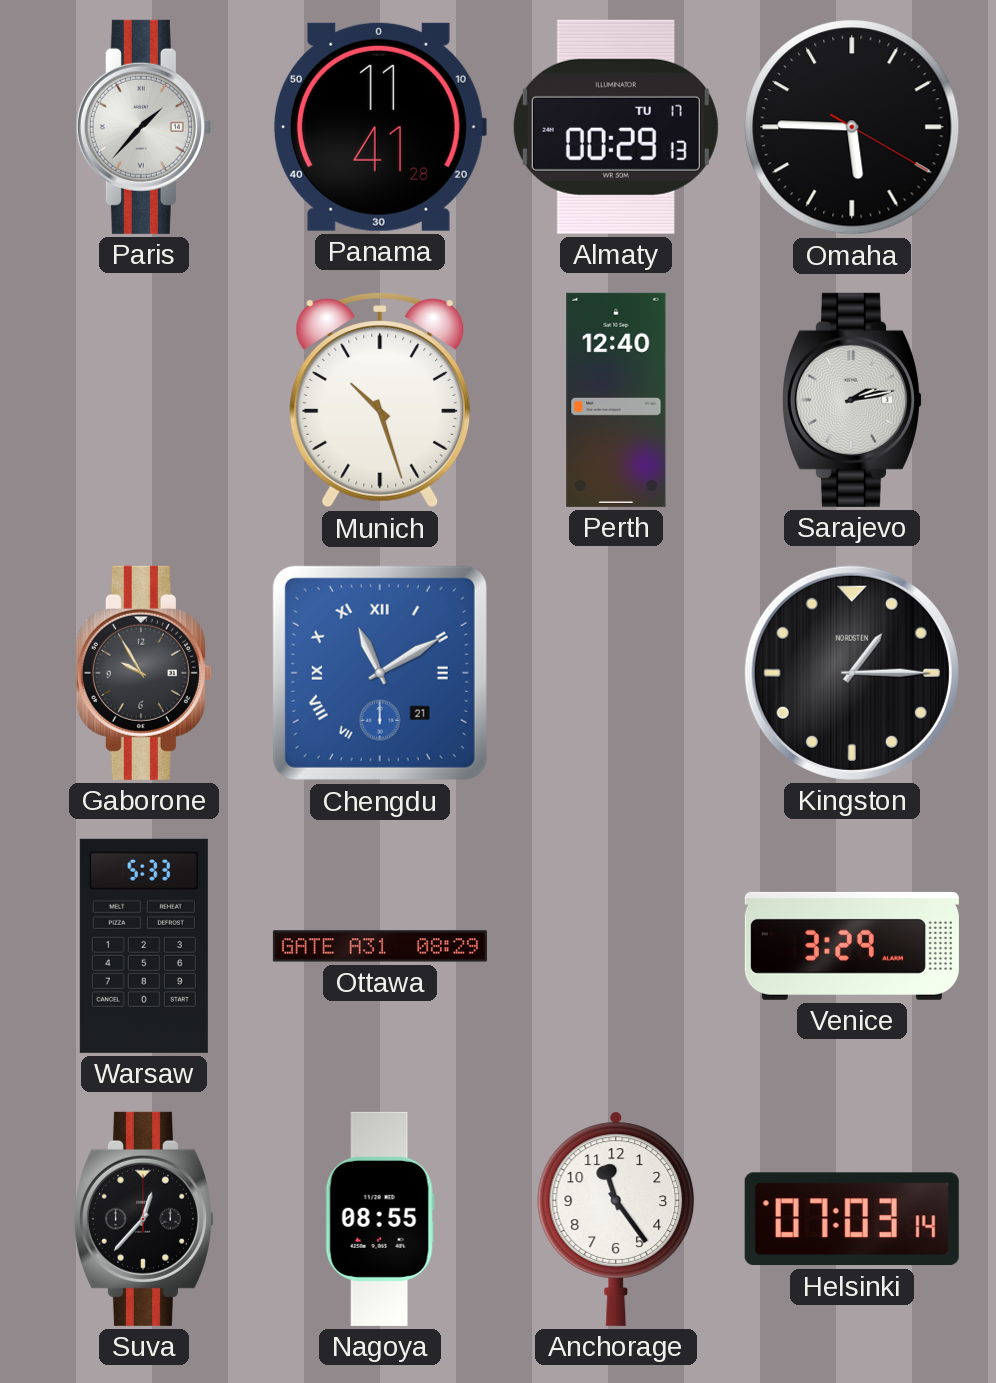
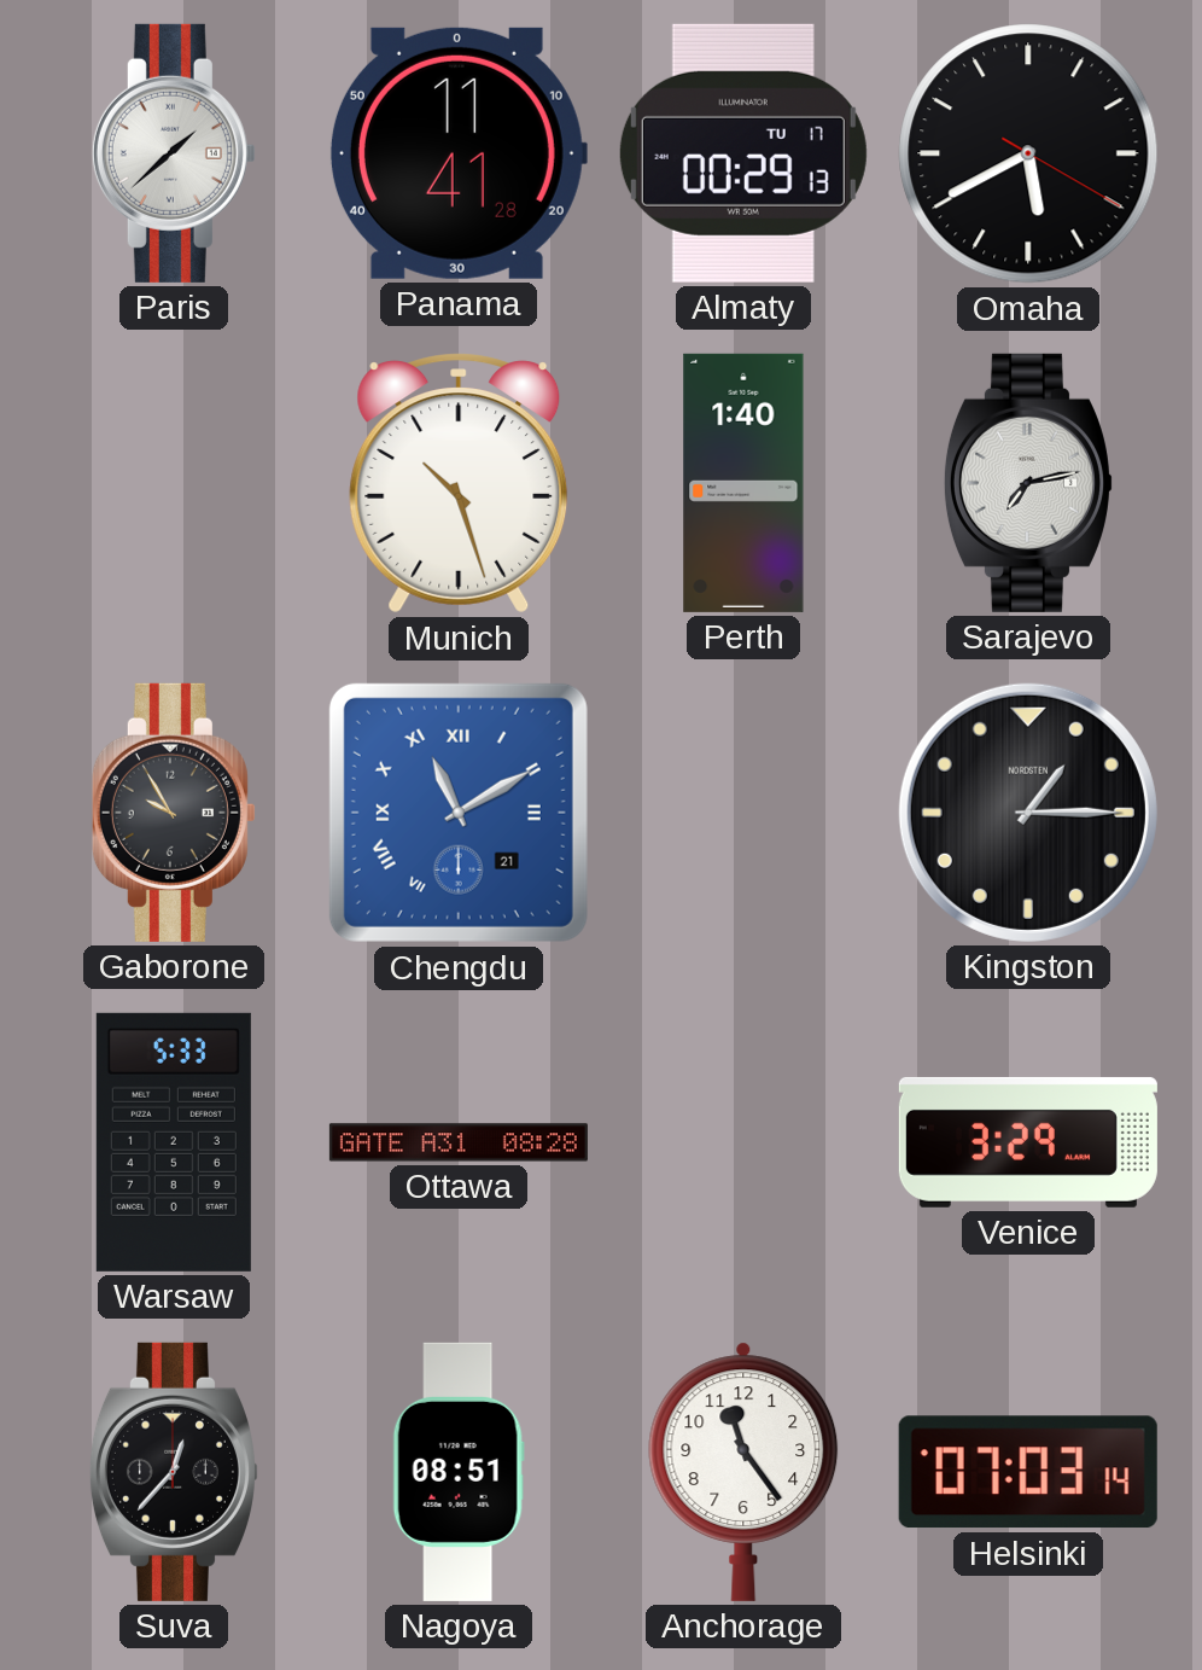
Paris: 1:37 -> 1:38
Omaha: 5:45 -> 5:40
Perth: 12:40 -> 1:40
Sarajevo: 2:13 -> 7:13
Ottawa: 08:29 -> 08:28
Nagoya: 08:55 -> 08:51
